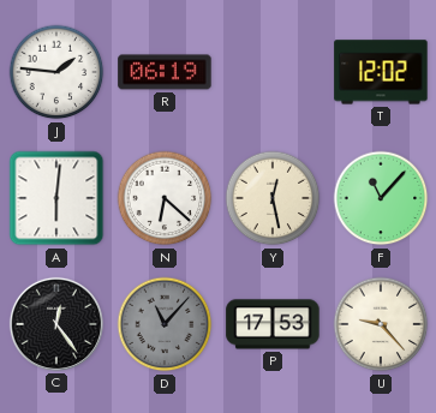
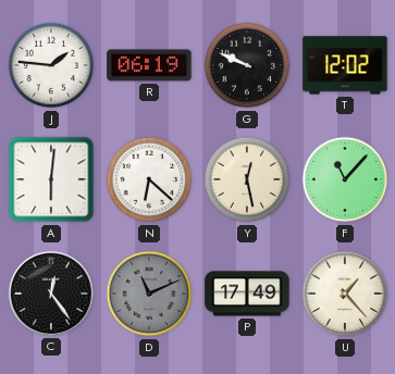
G: none -> 9:49
D: 11:07 -> 11:11
P: 17:53 -> 17:49
U: 9:23 -> 1:23
